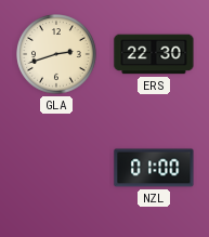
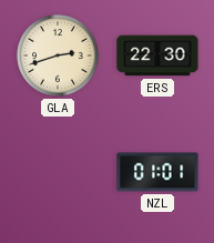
NZL: 01:00 -> 01:01
